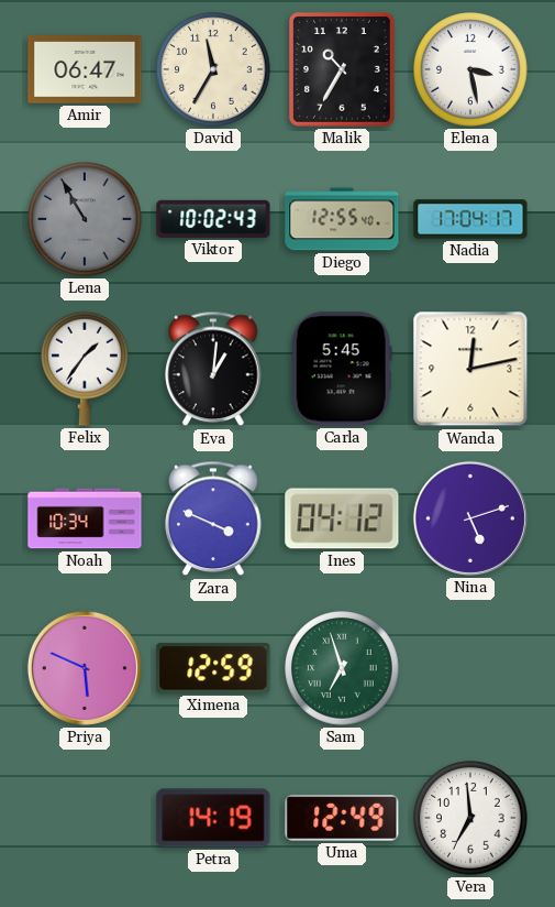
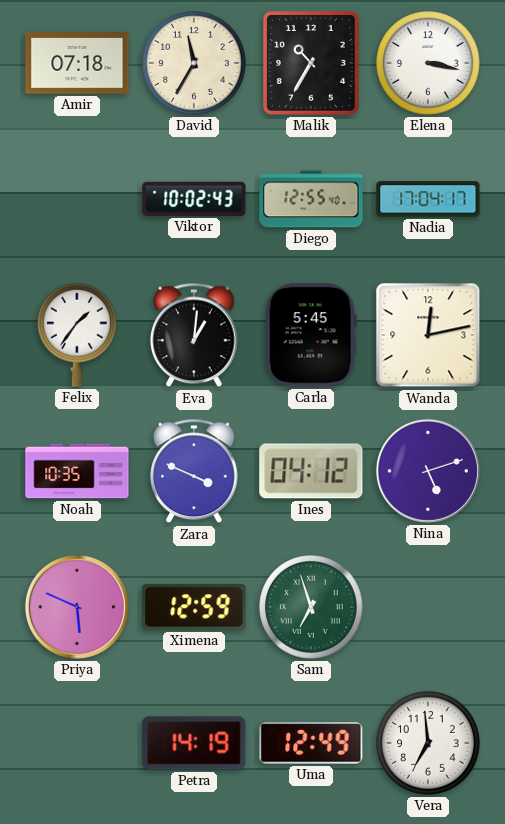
Amir: 06:47 -> 07:18
Elena: 3:28 -> 3:17
Lena: 10:55 -> none
Noah: 10:34 -> 10:35
